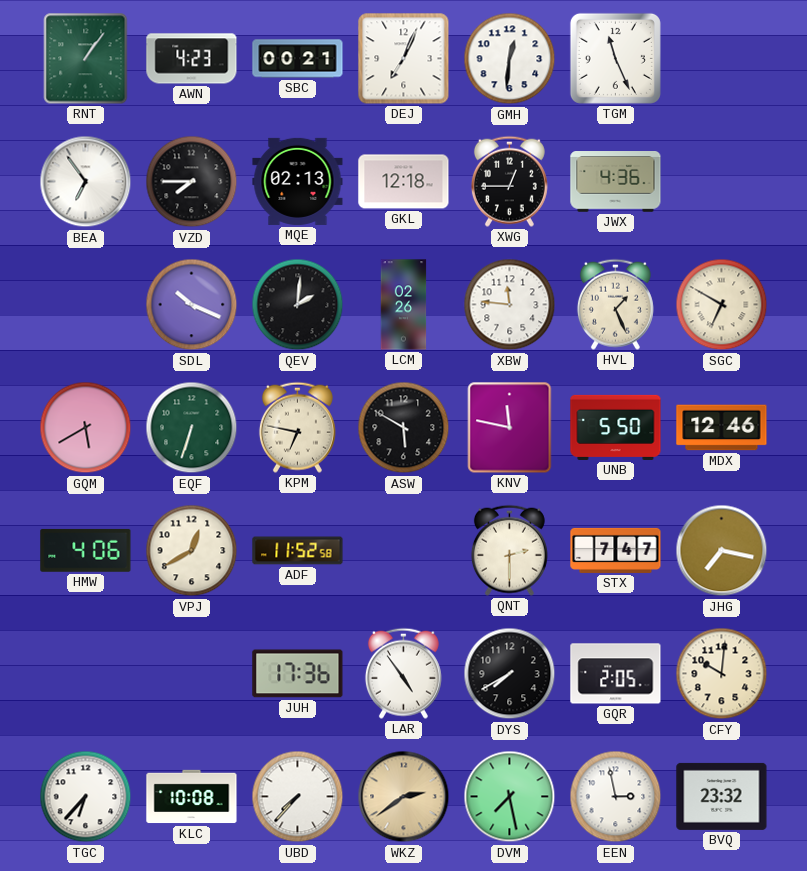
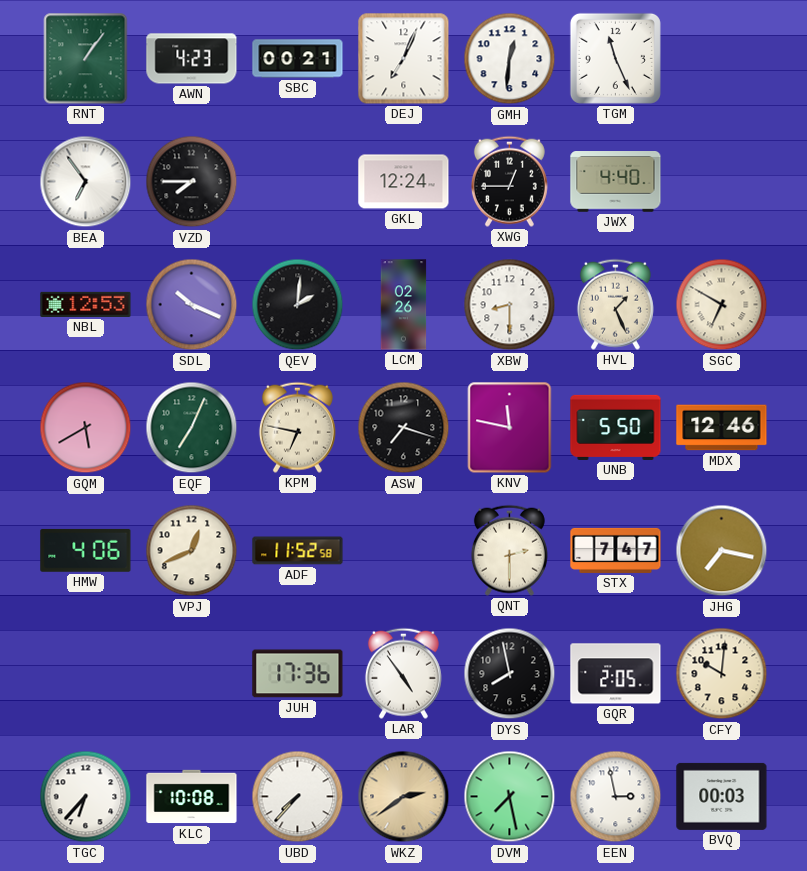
MQE: 02:13 -> none
GKL: 12:18 -> 12:24
JWX: 4:36 -> 4:40
NBL: none -> 12:53
XBW: 11:46 -> 8:30
EQF: 6:33 -> 7:04
ASW: 5:50 -> 7:18
VPJ: 12:40 -> 12:41
DYS: 7:40 -> 7:58
BVQ: 23:32 -> 00:03
